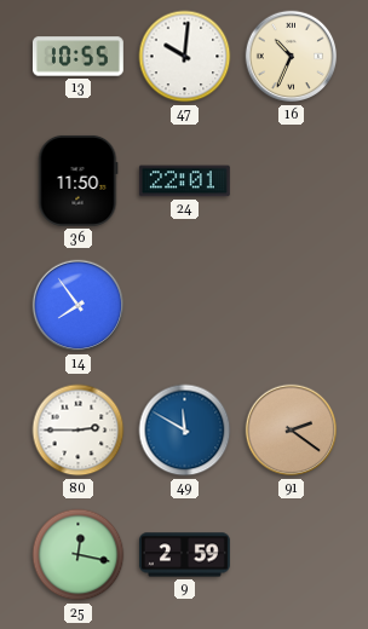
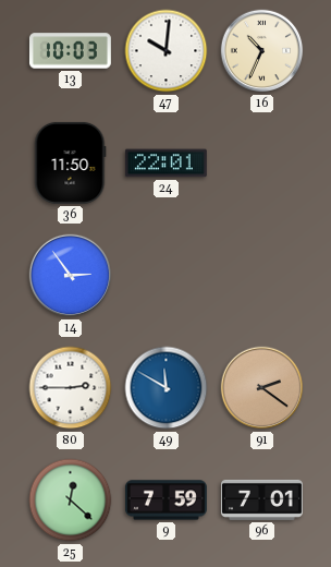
13: 10:55 -> 10:03
14: 7:54 -> 2:54
25: 12:17 -> 12:22
9: 2:59 -> 7:59
96: none -> 7:01
